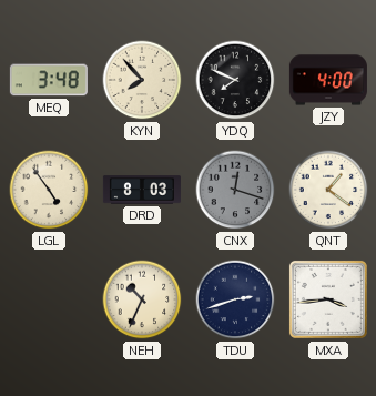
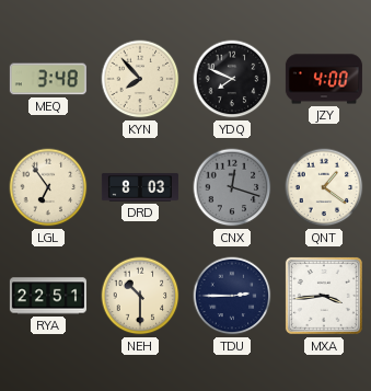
LGL: 4:54 -> 6:54
RYA: none -> 22:51
NEH: 10:34 -> 10:30
TDU: 2:42 -> 2:45
